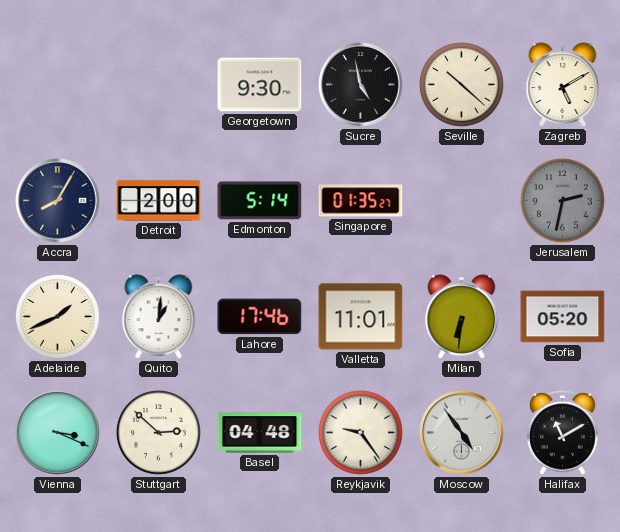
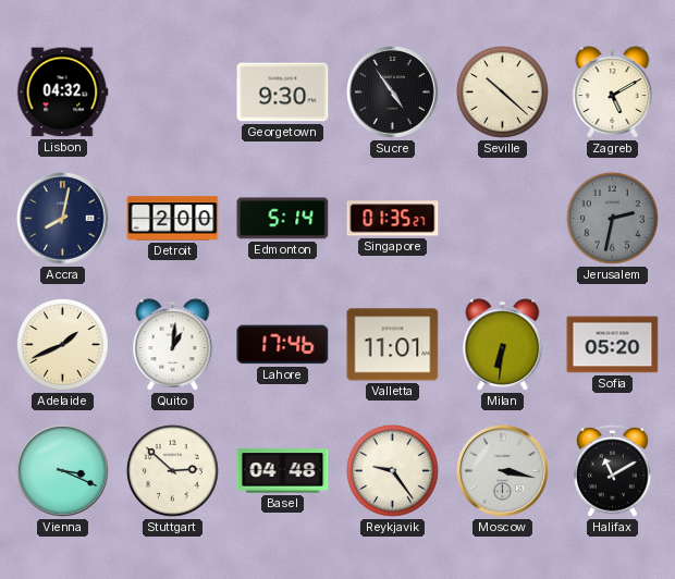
Lisbon: none -> 04:32
Sucre: 4:58 -> 4:54
Accra: 8:05 -> 8:02
Moscow: 4:54 -> 3:17
